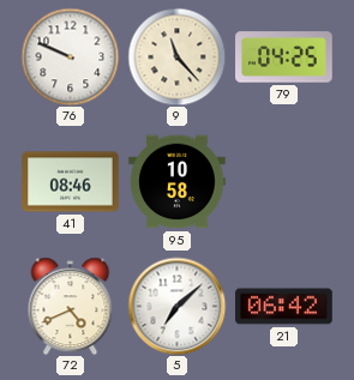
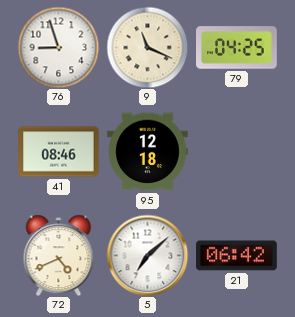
76: 9:49 -> 8:57
9: 11:23 -> 11:19
95: 10:58 -> 12:18
